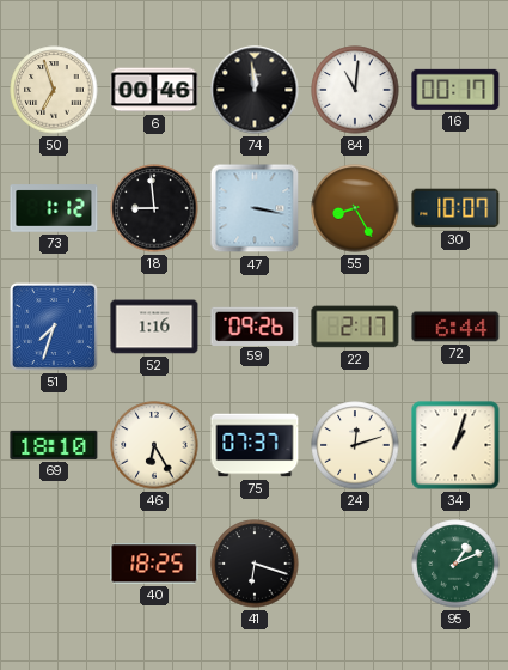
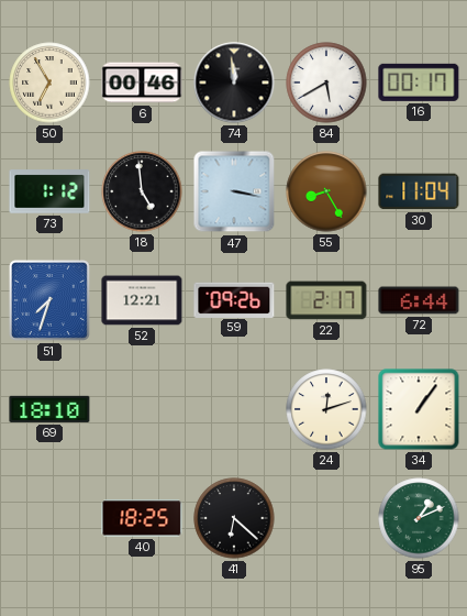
50: 6:57 -> 6:55
84: 11:01 -> 5:40
18: 8:59 -> 4:59
30: 10:07 -> 11:04
52: 1:16 -> 12:21
46: 6:25 -> none
75: 07:37 -> none
34: 1:03 -> 1:06
41: 6:18 -> 6:22
